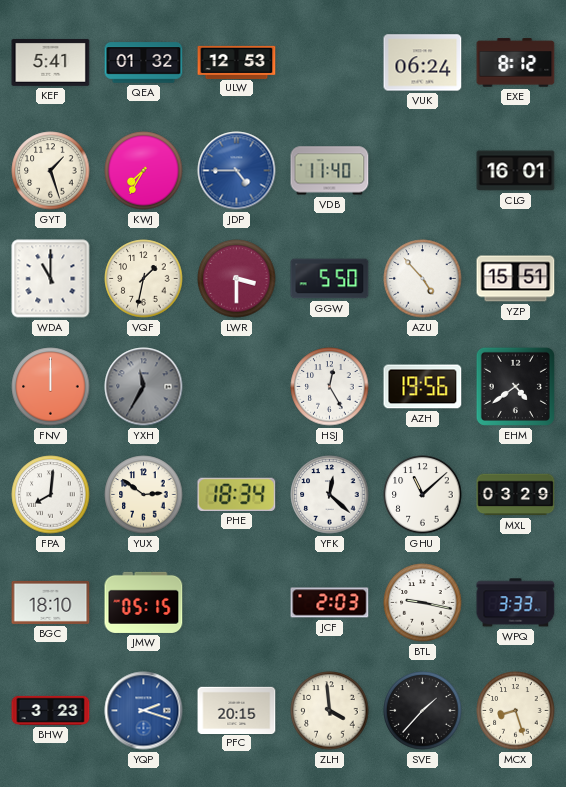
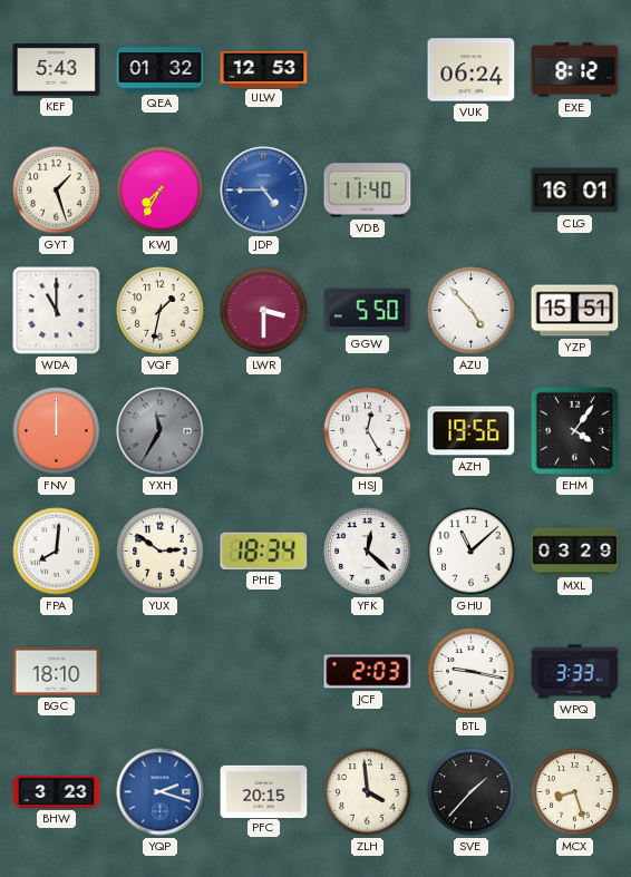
KEF: 5:41 -> 5:43
EHM: 4:39 -> 4:06
JMW: 05:15 -> none
